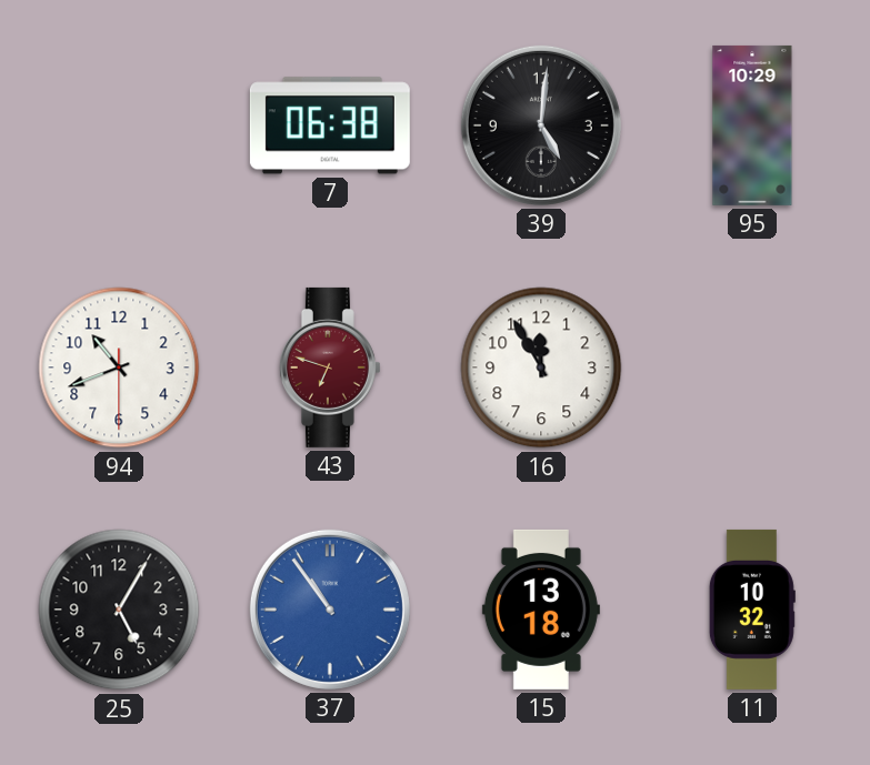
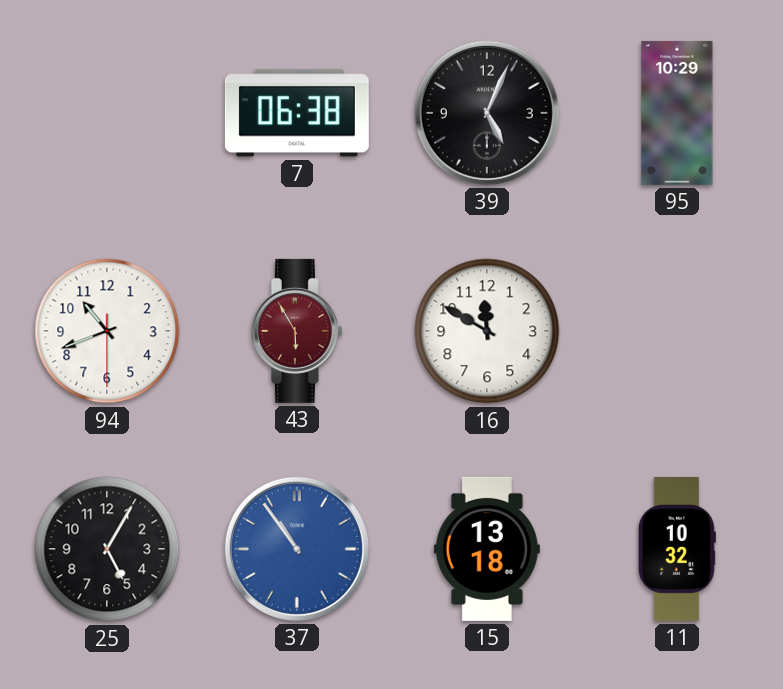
39: 5:01 -> 5:04
43: 6:48 -> 5:55
16: 11:55 -> 11:50
